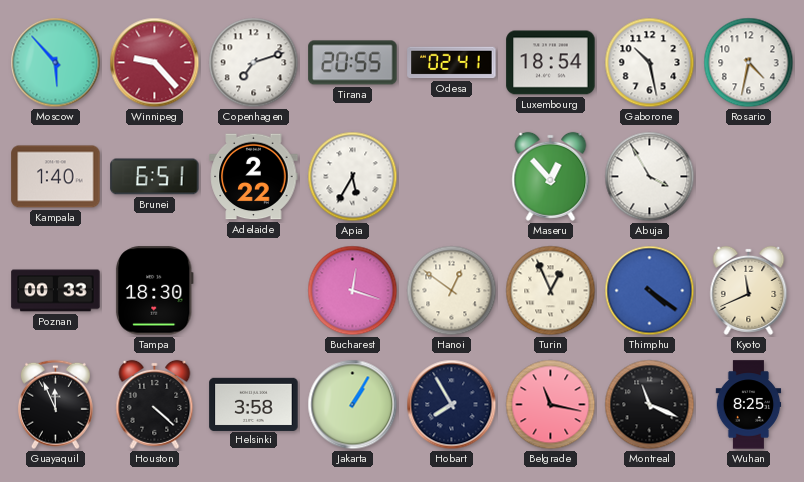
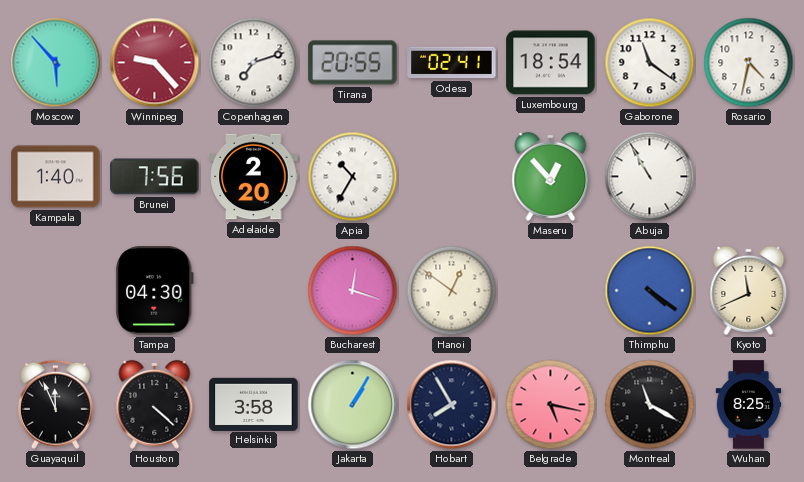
Gaborone: 10:28 -> 11:21
Brunei: 6:51 -> 7:56
Adelaide: 2:22 -> 2:20
Apia: 5:35 -> 10:35
Abuja: 3:55 -> 10:55
Poznan: 00:33 -> none
Tampa: 18:30 -> 04:30
Turin: 12:56 -> none
Belgrade: 11:17 -> 5:17
Montreal: 11:19 -> 11:20
